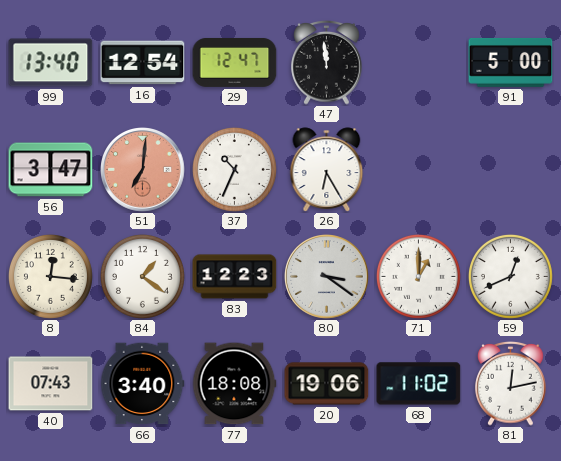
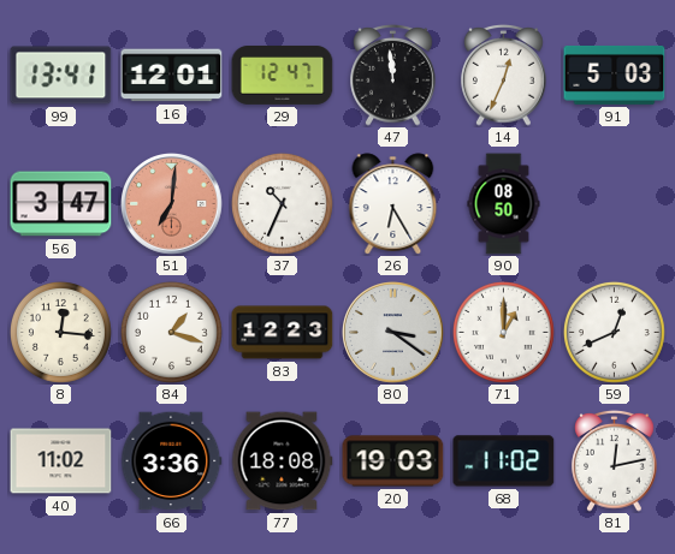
99: 13:40 -> 13:41
16: 12:54 -> 12:01
14: none -> 12:34
91: 5:00 -> 5:03
90: none -> 08:50
84: 1:21 -> 1:18
40: 07:43 -> 11:02
66: 3:40 -> 3:36
20: 19:06 -> 19:03
